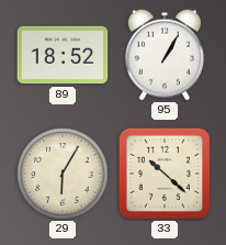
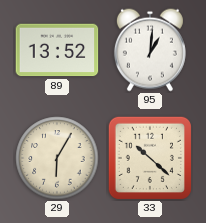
89: 18:52 -> 13:52
95: 1:05 -> 1:01
